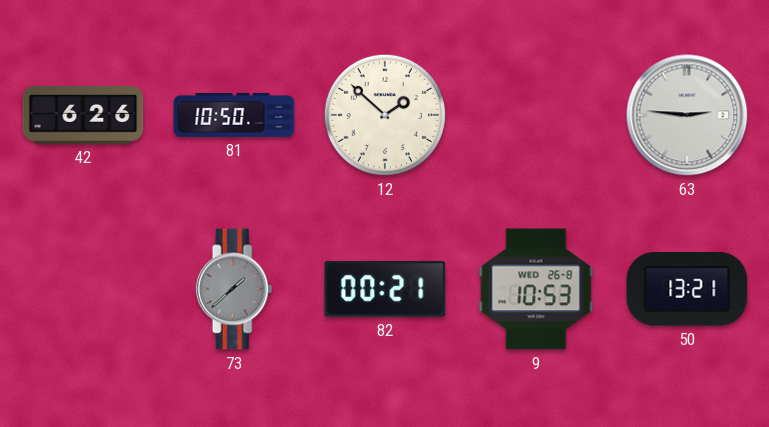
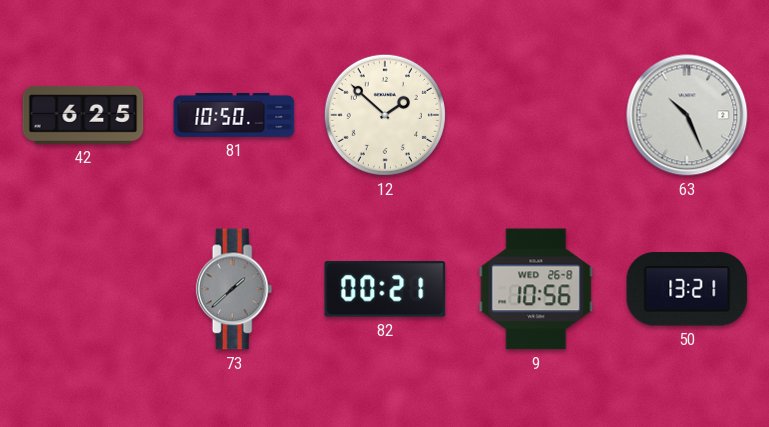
42: 6:26 -> 6:25
63: 2:46 -> 10:26
9: 10:53 -> 10:56
